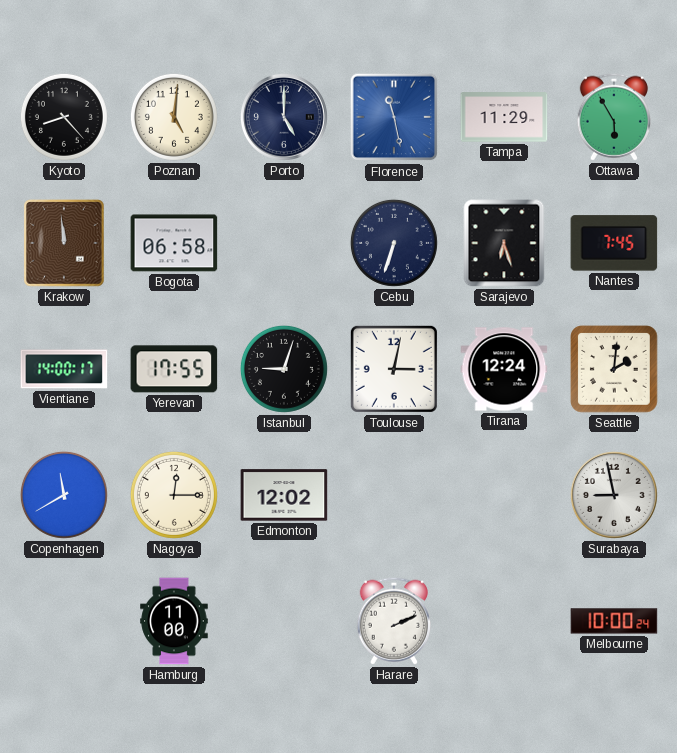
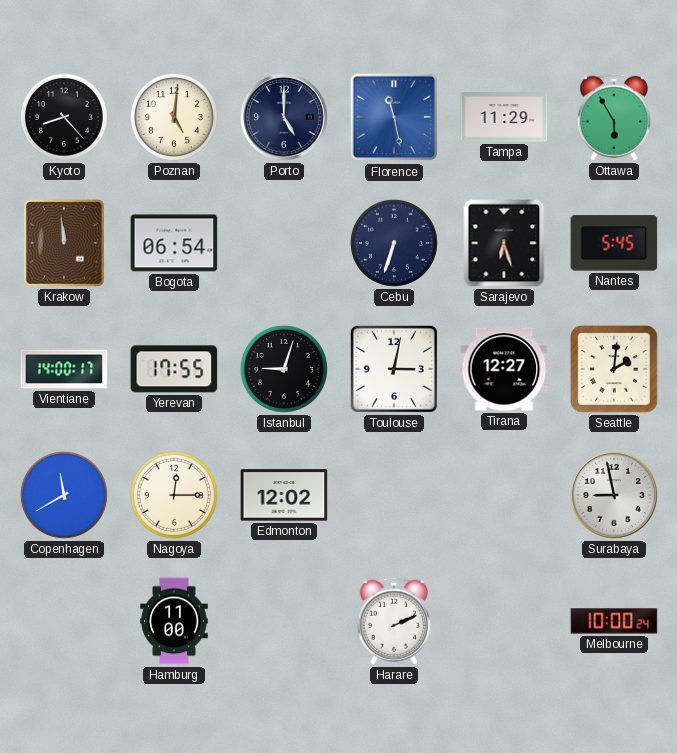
Bogota: 06:58 -> 06:54
Nantes: 7:45 -> 5:45
Tirana: 12:24 -> 12:27
